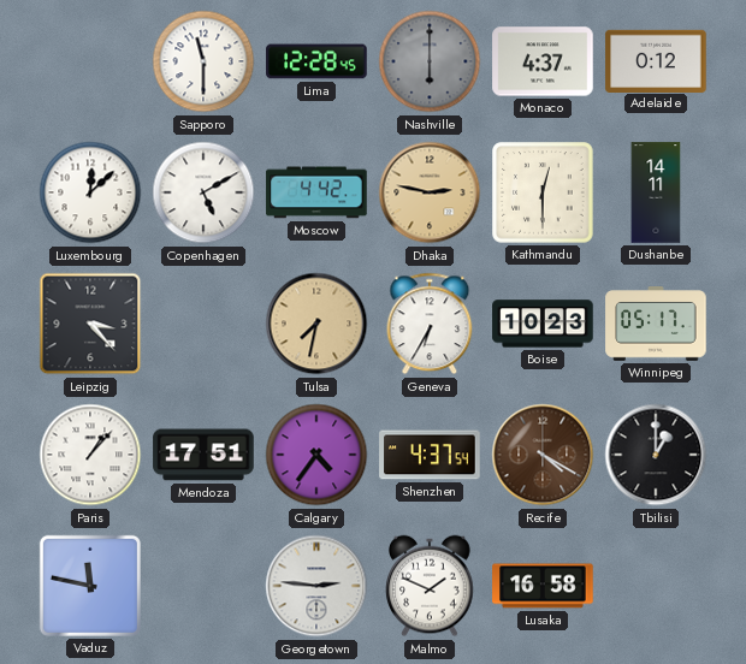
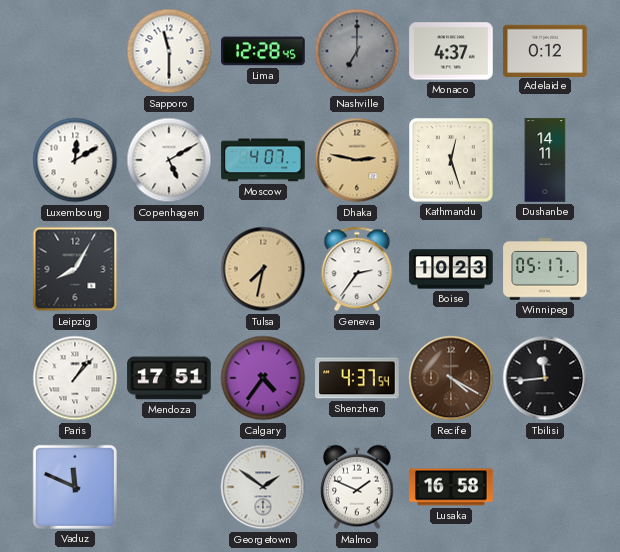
Nashville: 6:00 -> 7:00
Luxembourg: 12:08 -> 12:10
Moscow: 4:42 -> 4:07
Kathmandu: 12:30 -> 12:27
Leipzig: 3:23 -> 8:05
Geneva: 6:35 -> 2:36
Tbilisi: 1:00 -> 11:44
Vaduz: 11:47 -> 11:49
Georgetown: 2:46 -> 1:51
